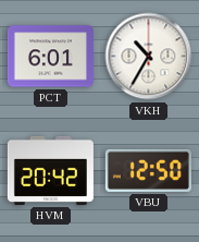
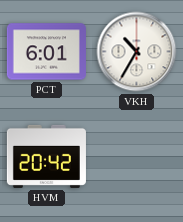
VBU: 12:50 -> none
